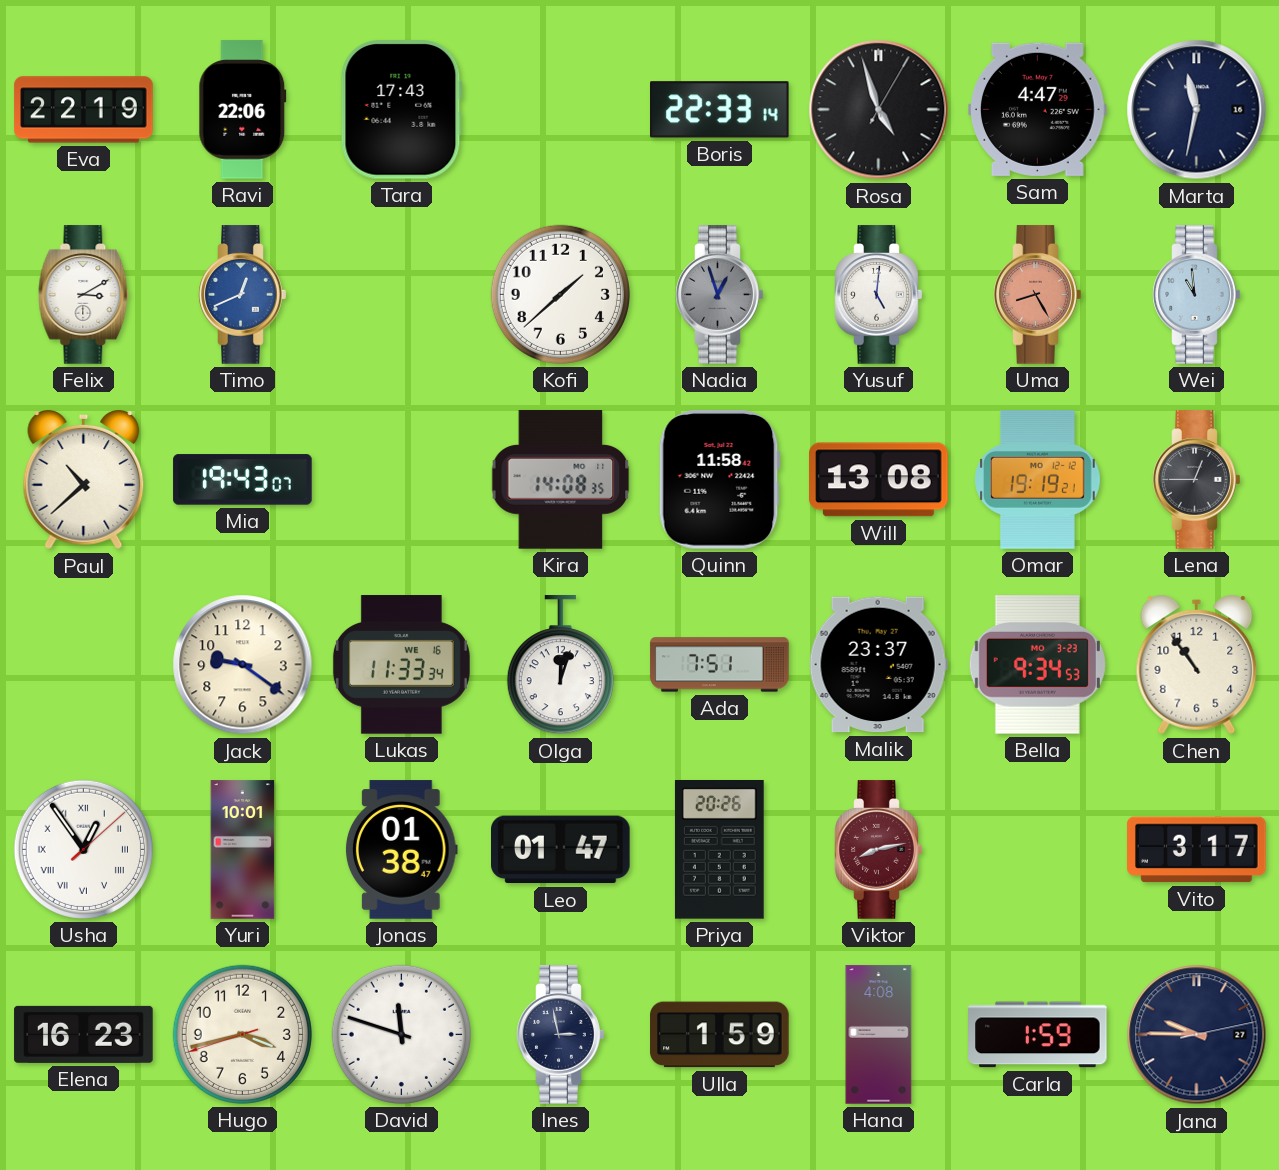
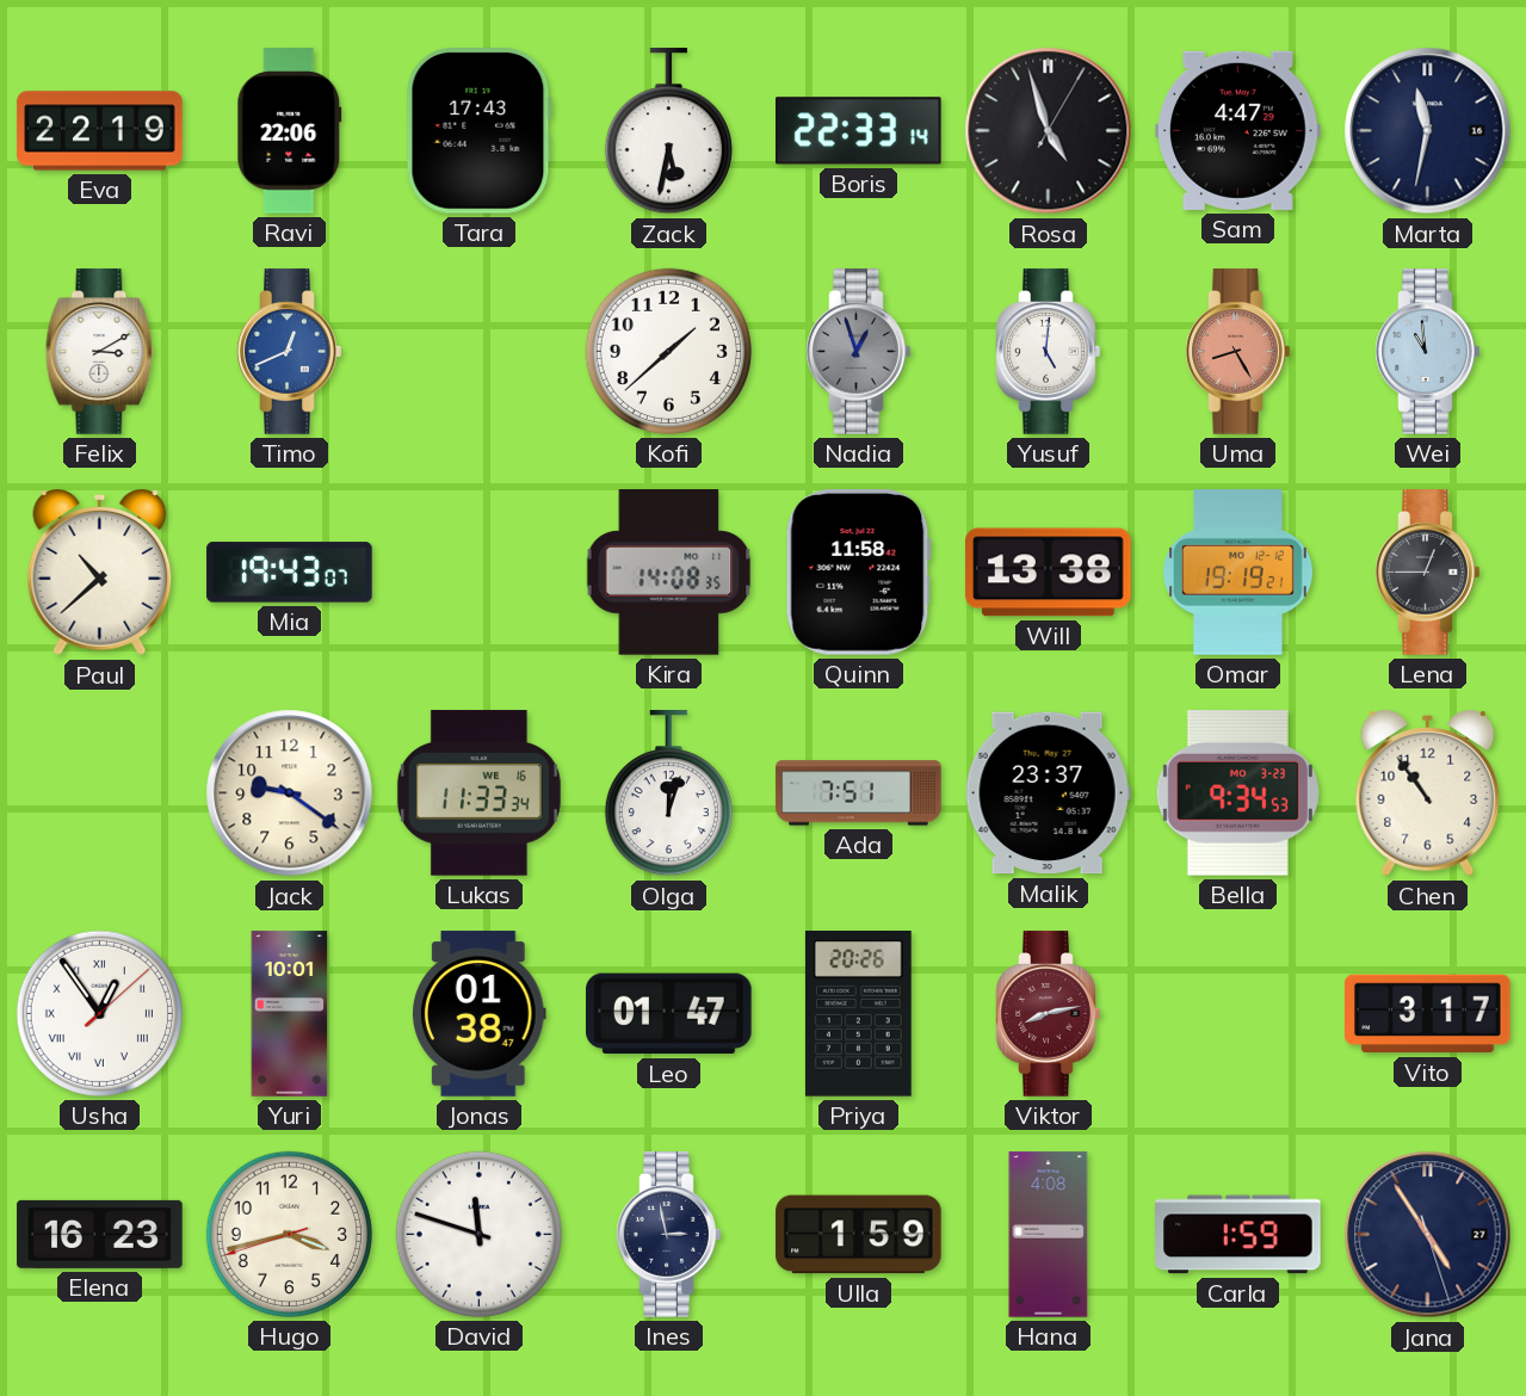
Zack: none -> 5:32
Will: 13:08 -> 13:38
Jana: 9:45 -> 4:54
